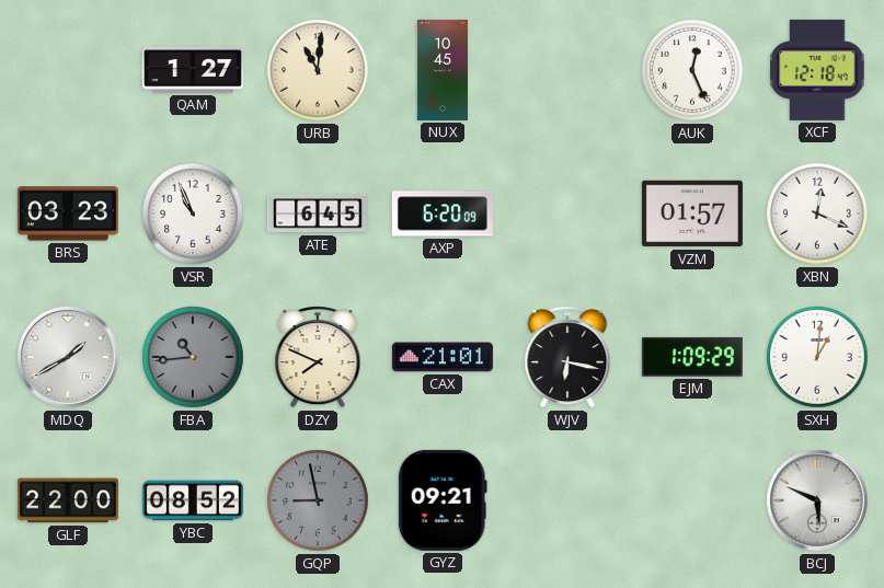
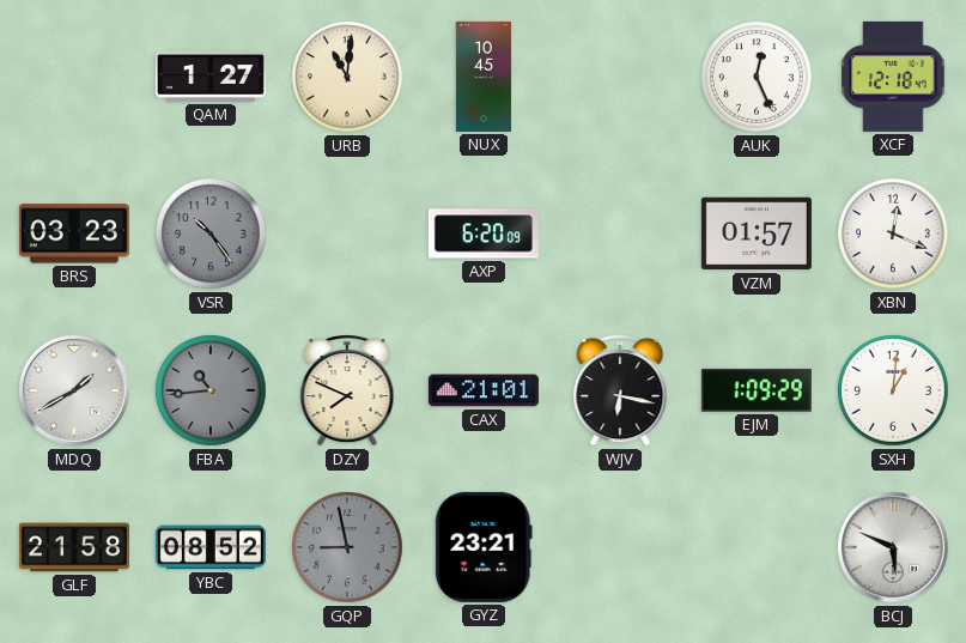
VSR: 10:56 -> 10:24
VSR dial: white -> grey
ATE: 6:45 -> none
GLF: 22:00 -> 21:58
GYZ: 09:21 -> 23:21
